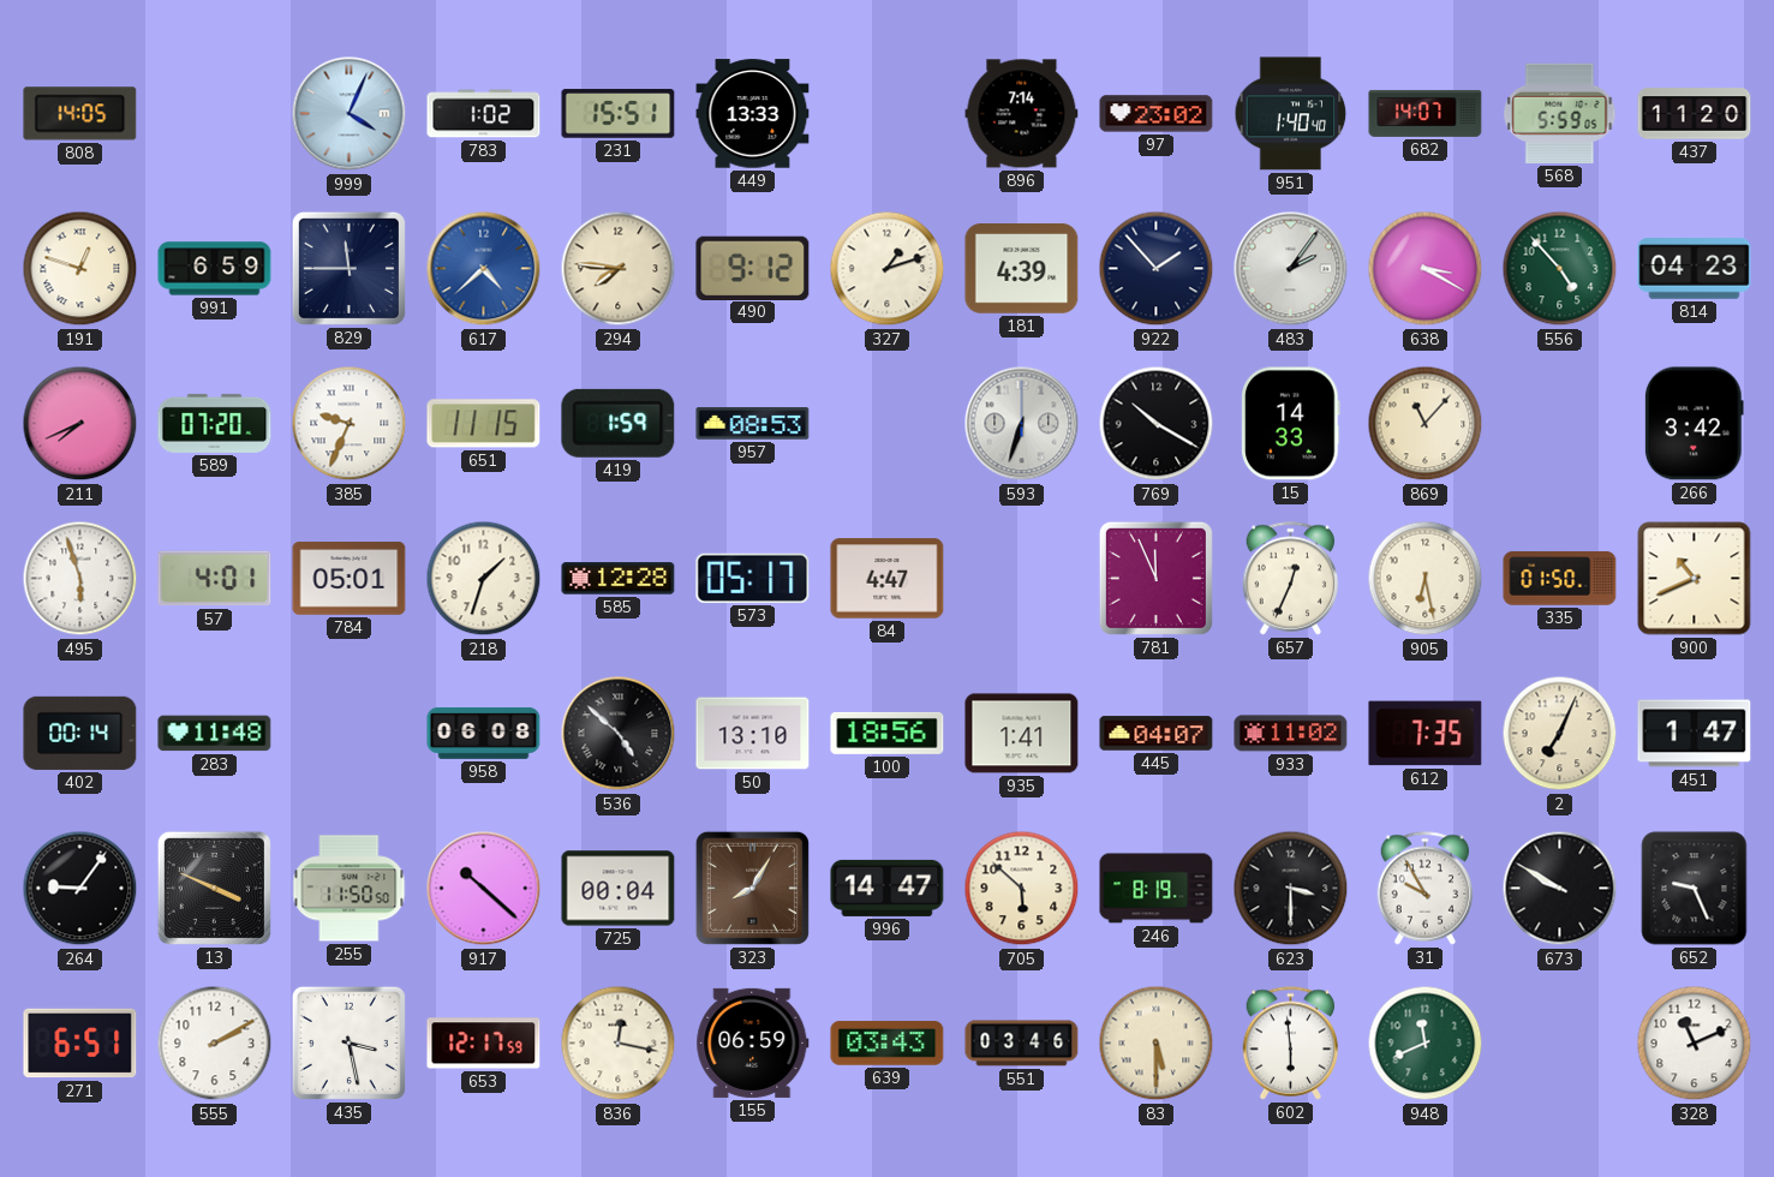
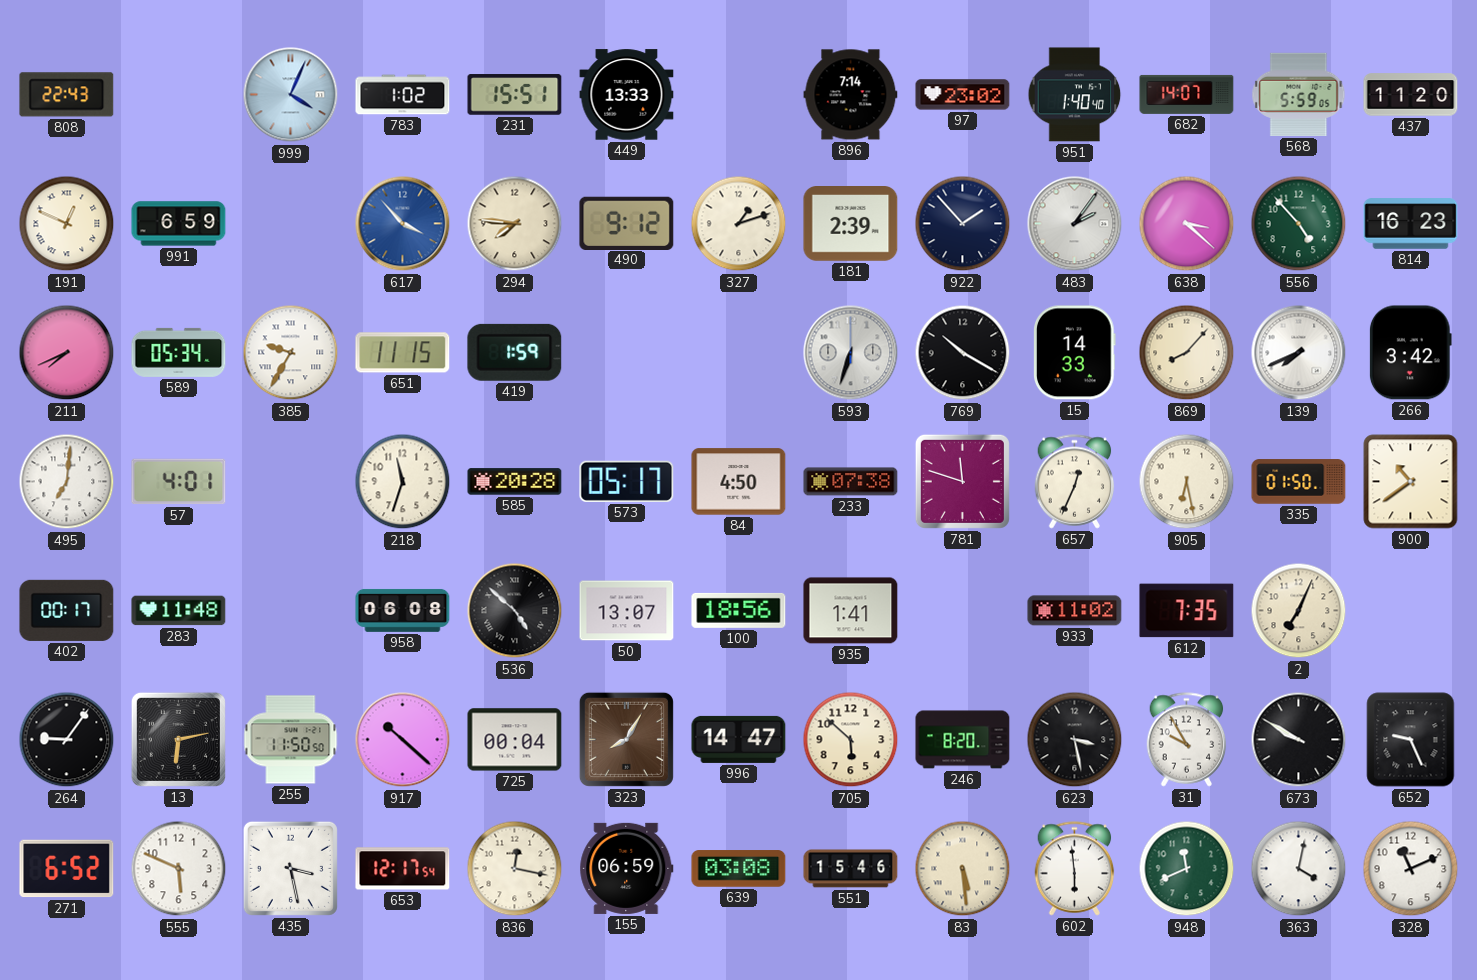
808: 14:05 -> 22:43
191: 12:48 -> 12:49
829: 11:45 -> none
617: 4:38 -> 3:53
181: 4:39 -> 2:39
638: 3:20 -> 3:22
814: 04:23 -> 16:23
589: 07:20 -> 05:34
385: 9:34 -> 9:35
957: 08:53 -> none
869: 11:07 -> 8:07
139: none -> 7:41
495: 5:57 -> 7:01
784: 05:01 -> none
218: 1:33 -> 11:33
585: 12:28 -> 20:28
84: 4:47 -> 4:50
233: none -> 07:38
781: 11:56 -> 11:48
900: 10:41 -> 10:39
402: 00:14 -> 00:17
50: 13:10 -> 13:07
445: 04:07 -> none
451: 1:47 -> none
13: 3:49 -> 6:13
246: 8:19 -> 8:20
623: 3:30 -> 3:28
271: 6:51 -> 6:52
555: 2:10 -> 5:49
653: 12:17:59 -> 12:17:54
639: 03:43 -> 03:08
551: 03:46 -> 15:46
83: 5:30 -> 5:29
363: none -> 4:02
